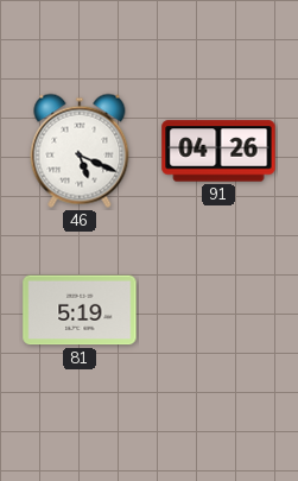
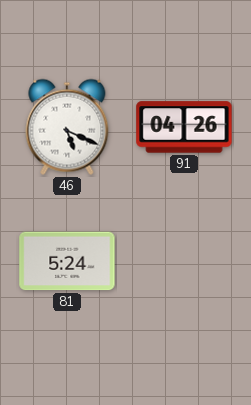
81: 5:19 -> 5:24
